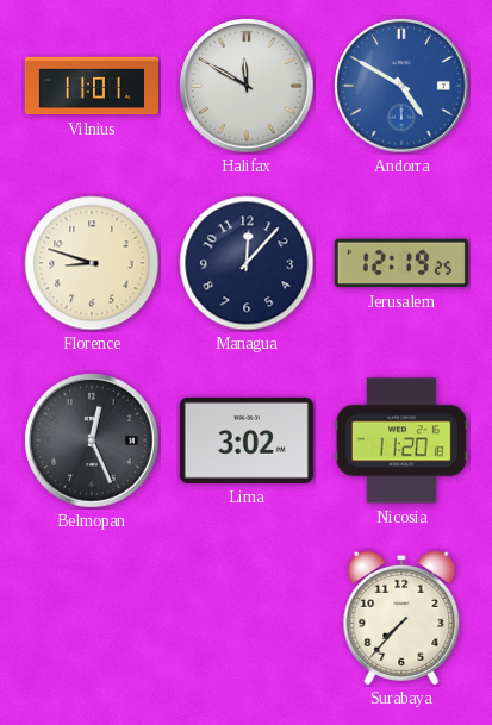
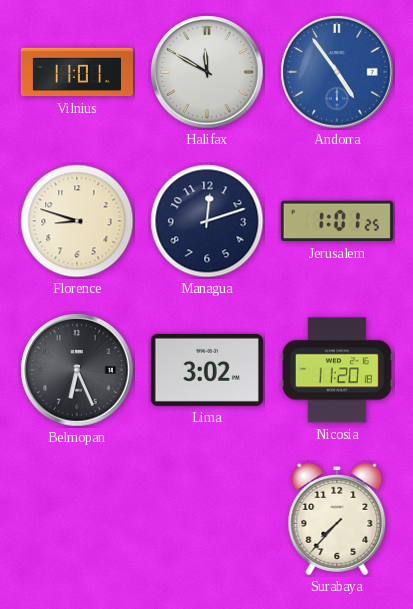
Andorra: 4:50 -> 4:54
Managua: 12:07 -> 12:12
Jerusalem: 12:19 -> 1:01
Belmopan: 12:26 -> 6:26
